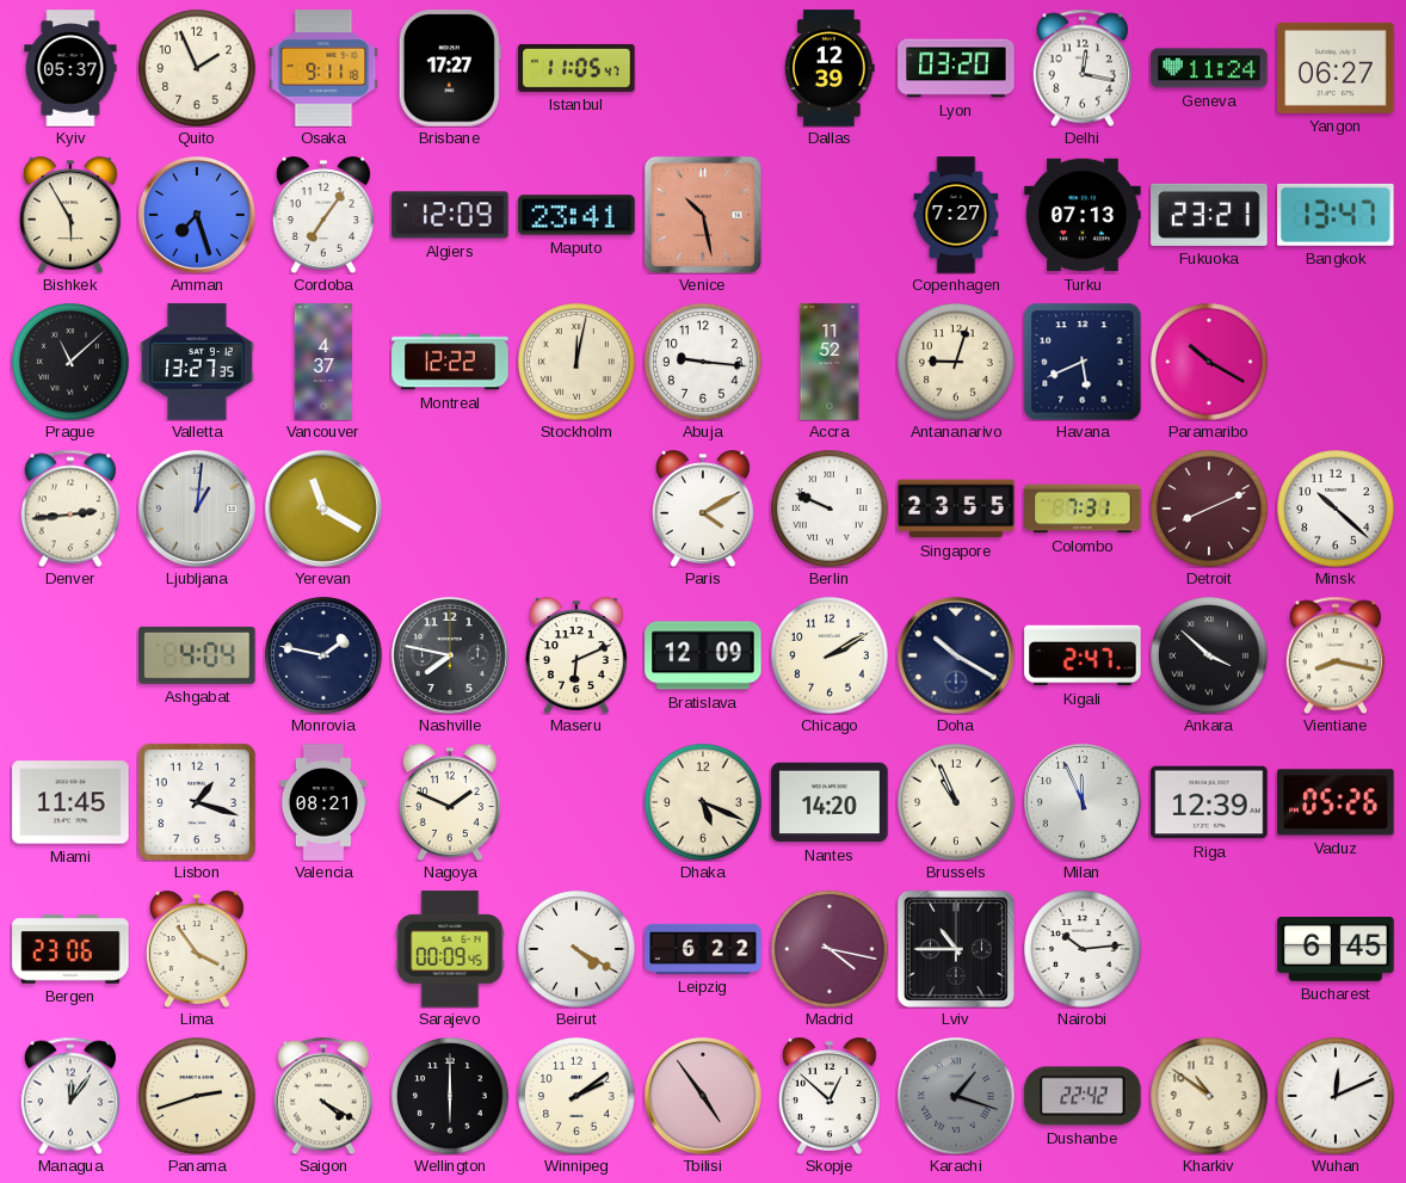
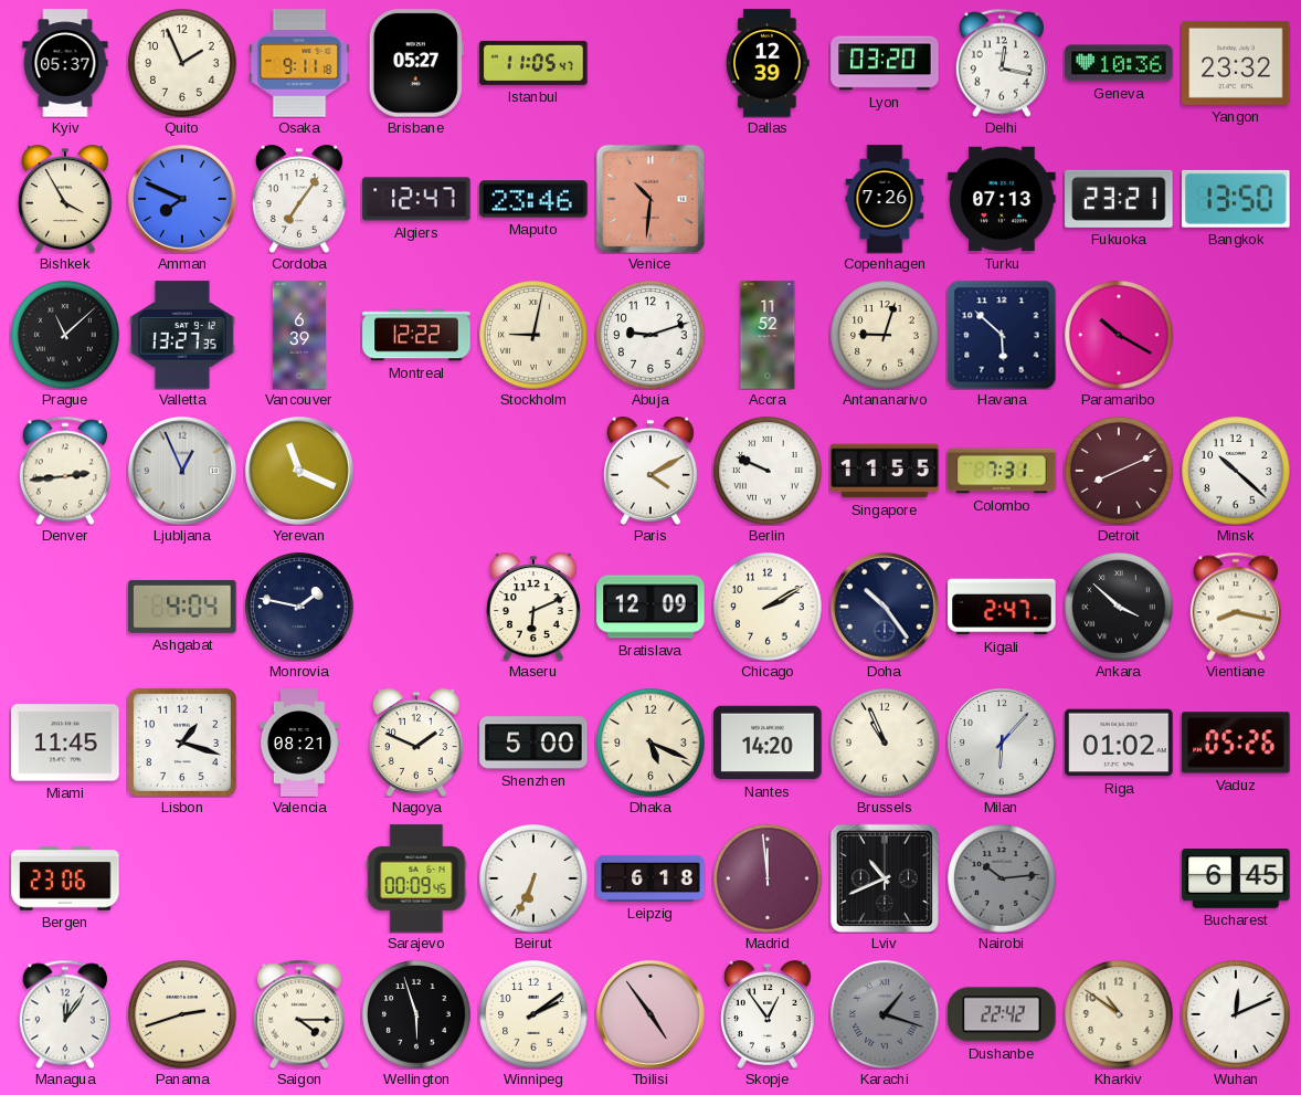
Brisbane: 17:27 -> 05:27
Geneva: 11:24 -> 10:36
Yangon: 06:27 -> 23:32
Bishkek: 5:55 -> 3:55
Amman: 7:27 -> 7:49
Algiers: 12:09 -> 12:47
Maputo: 23:41 -> 23:46
Venice: 10:28 -> 10:31
Copenhagen: 7:27 -> 7:26
Bangkok: 13:47 -> 13:50
Vancouver: 4:37 -> 6:39
Stockholm: 12:02 -> 9:02
Abuja: 9:16 -> 9:12
Havana: 5:41 -> 5:52
Ljubljana: 1:01 -> 12:56
Yerevan: 11:20 -> 11:19
Singapore: 23:55 -> 11:55
Nashville: 7:47 -> none
Doha: 10:20 -> 10:24
Shenzhen: none -> 5:00
Milan: 11:56 -> 6:07
Riga: 12:39 -> 01:02
Lima: 3:54 -> none
Beirut: 4:20 -> 6:34
Leipzig: 6:22 -> 6:18
Madrid: 4:17 -> 11:59
Lviv: 10:45 -> 10:41
Nairobi dial: white -> grey
Saigon: 4:20 -> 4:15
Wellington: 6:00 -> 5:57
Skopje: 12:52 -> 12:54
